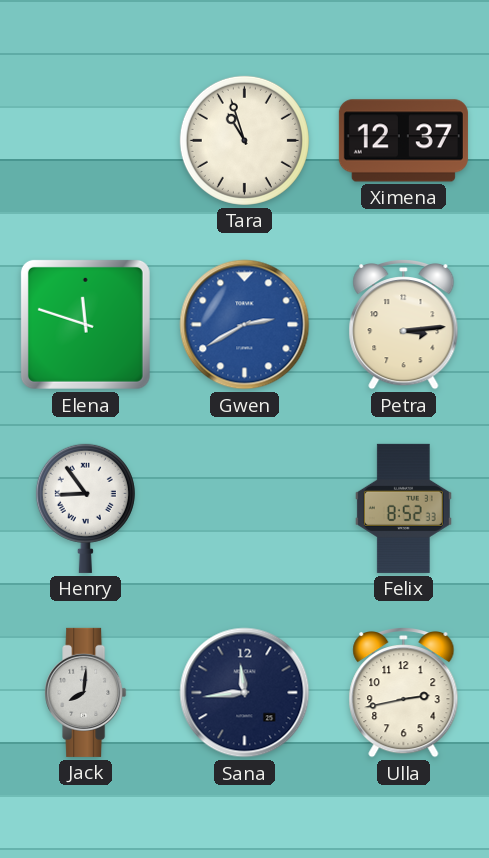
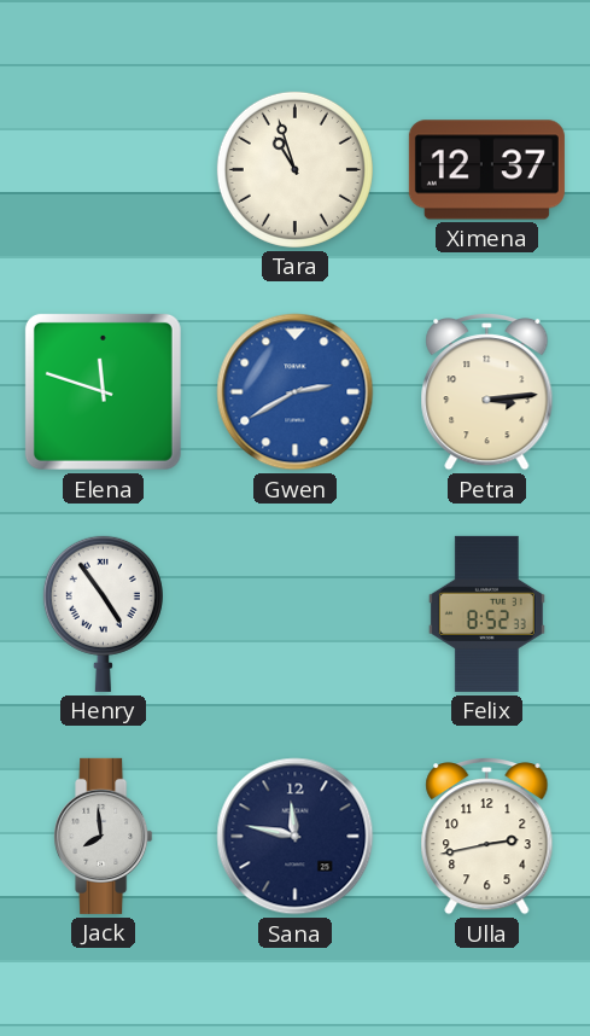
Henry: 8:54 -> 4:54
Jack: 8:01 -> 7:59
Sana: 11:44 -> 11:47
